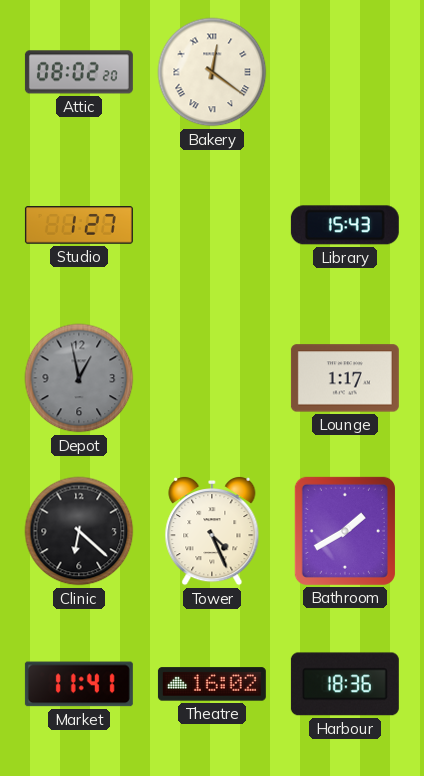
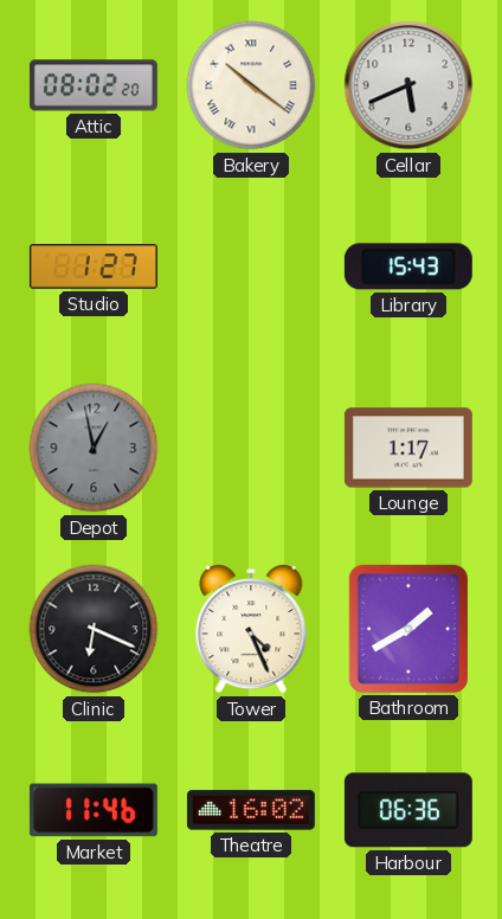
Bakery: 12:21 -> 10:21
Cellar: none -> 5:41
Clinic: 6:22 -> 6:19
Market: 11:41 -> 11:46
Harbour: 18:36 -> 06:36
